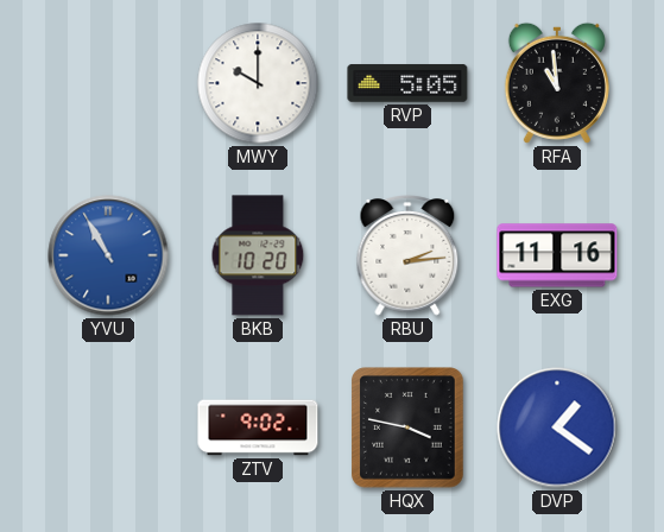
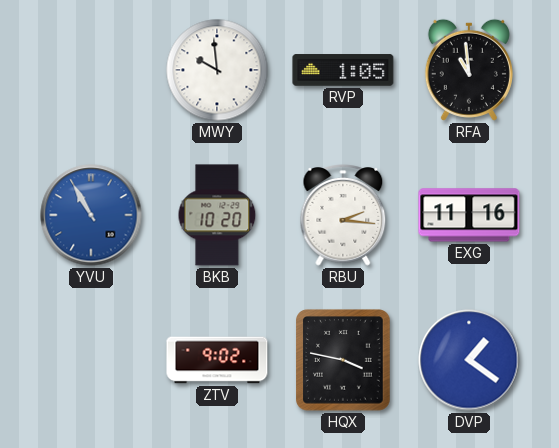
MWY: 10:00 -> 9:59
RVP: 5:05 -> 1:05
RBU: 2:14 -> 2:16
